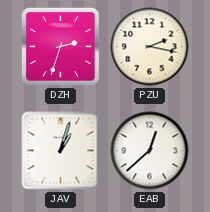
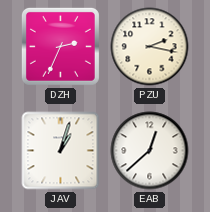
DZH: 2:33 -> 2:34
